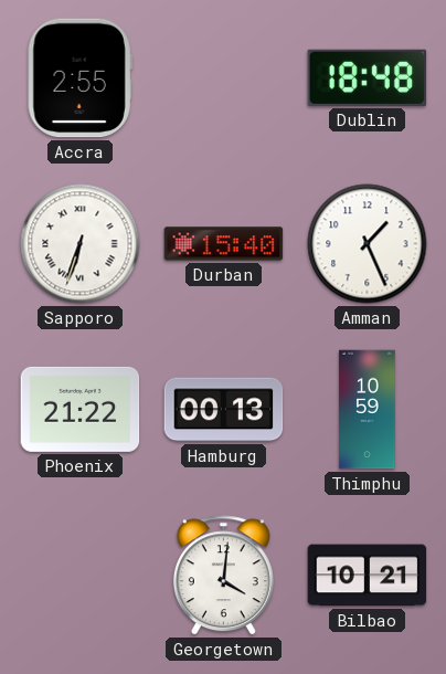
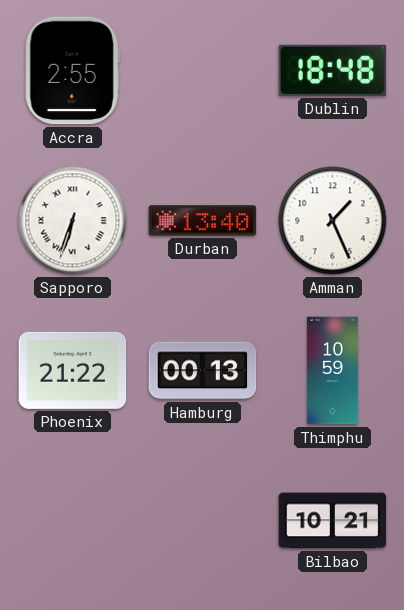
Durban: 15:40 -> 13:40
Georgetown: 4:01 -> none
